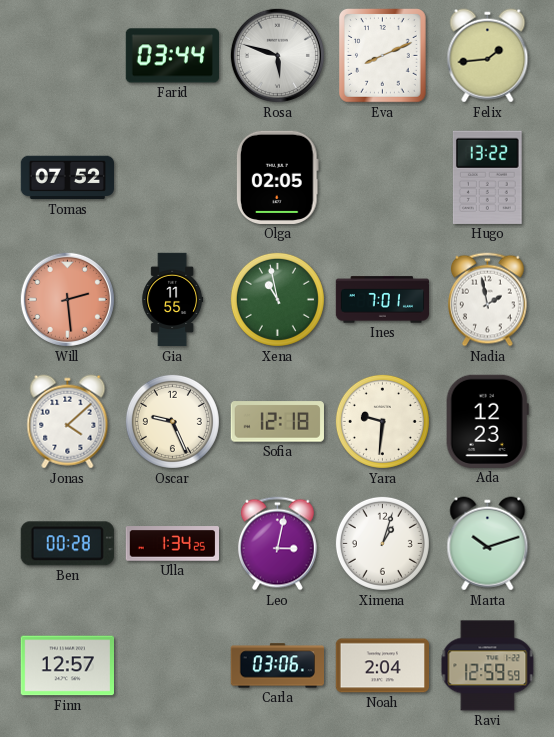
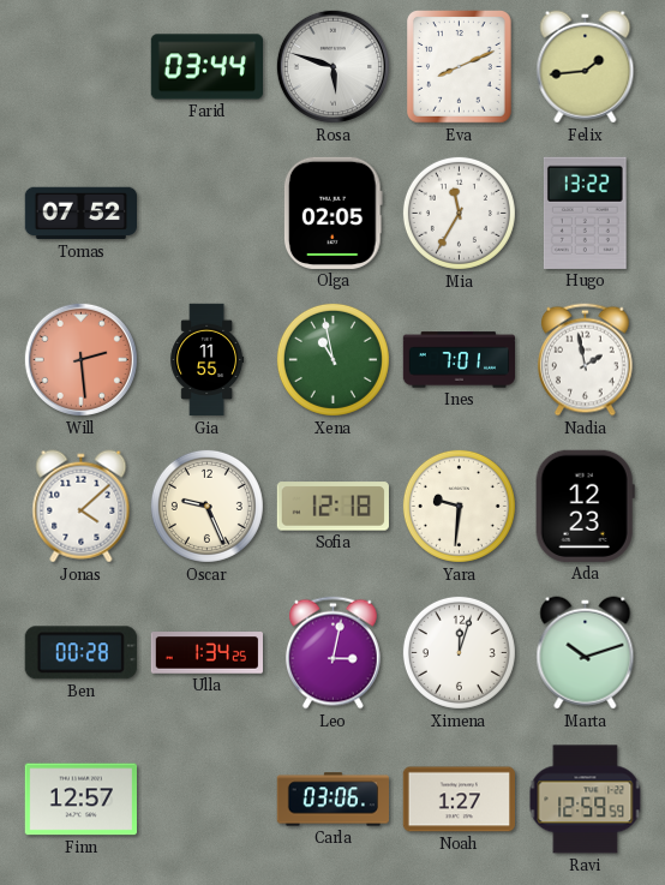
Mia: none -> 11:35
Ximena: 1:03 -> 12:03
Noah: 2:04 -> 1:27
